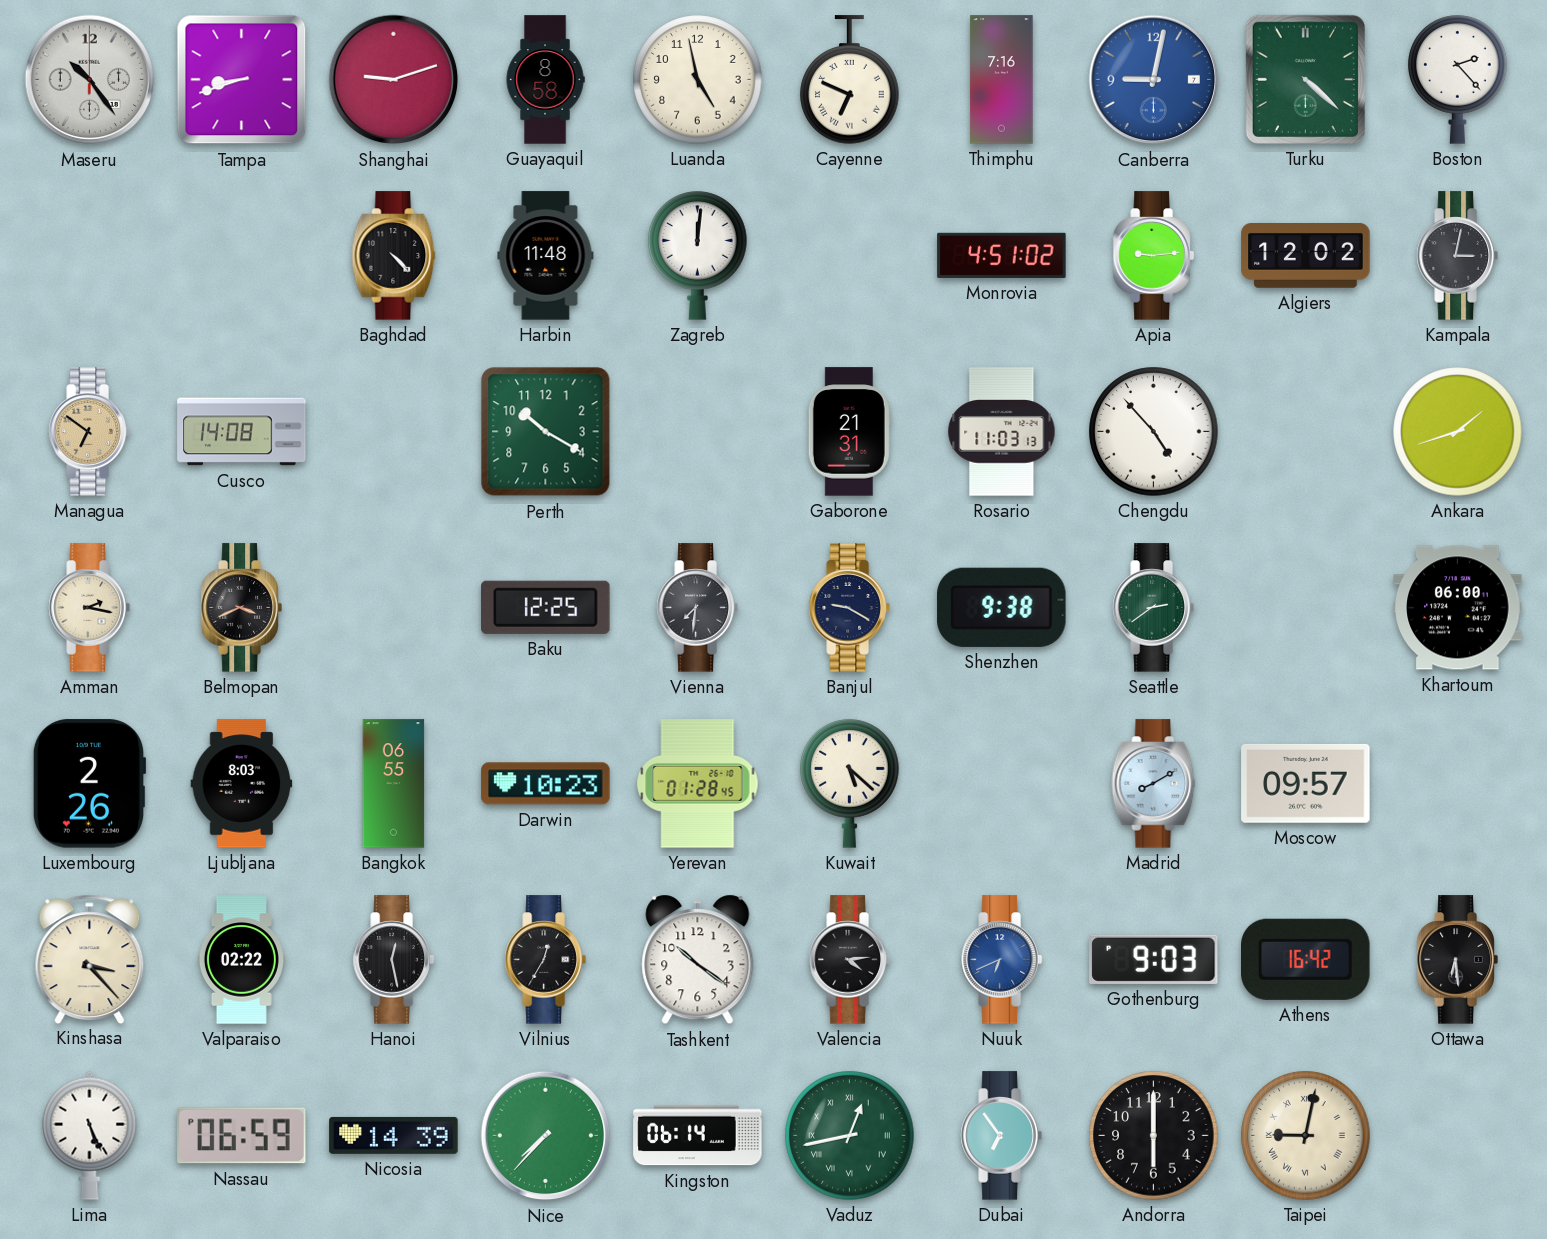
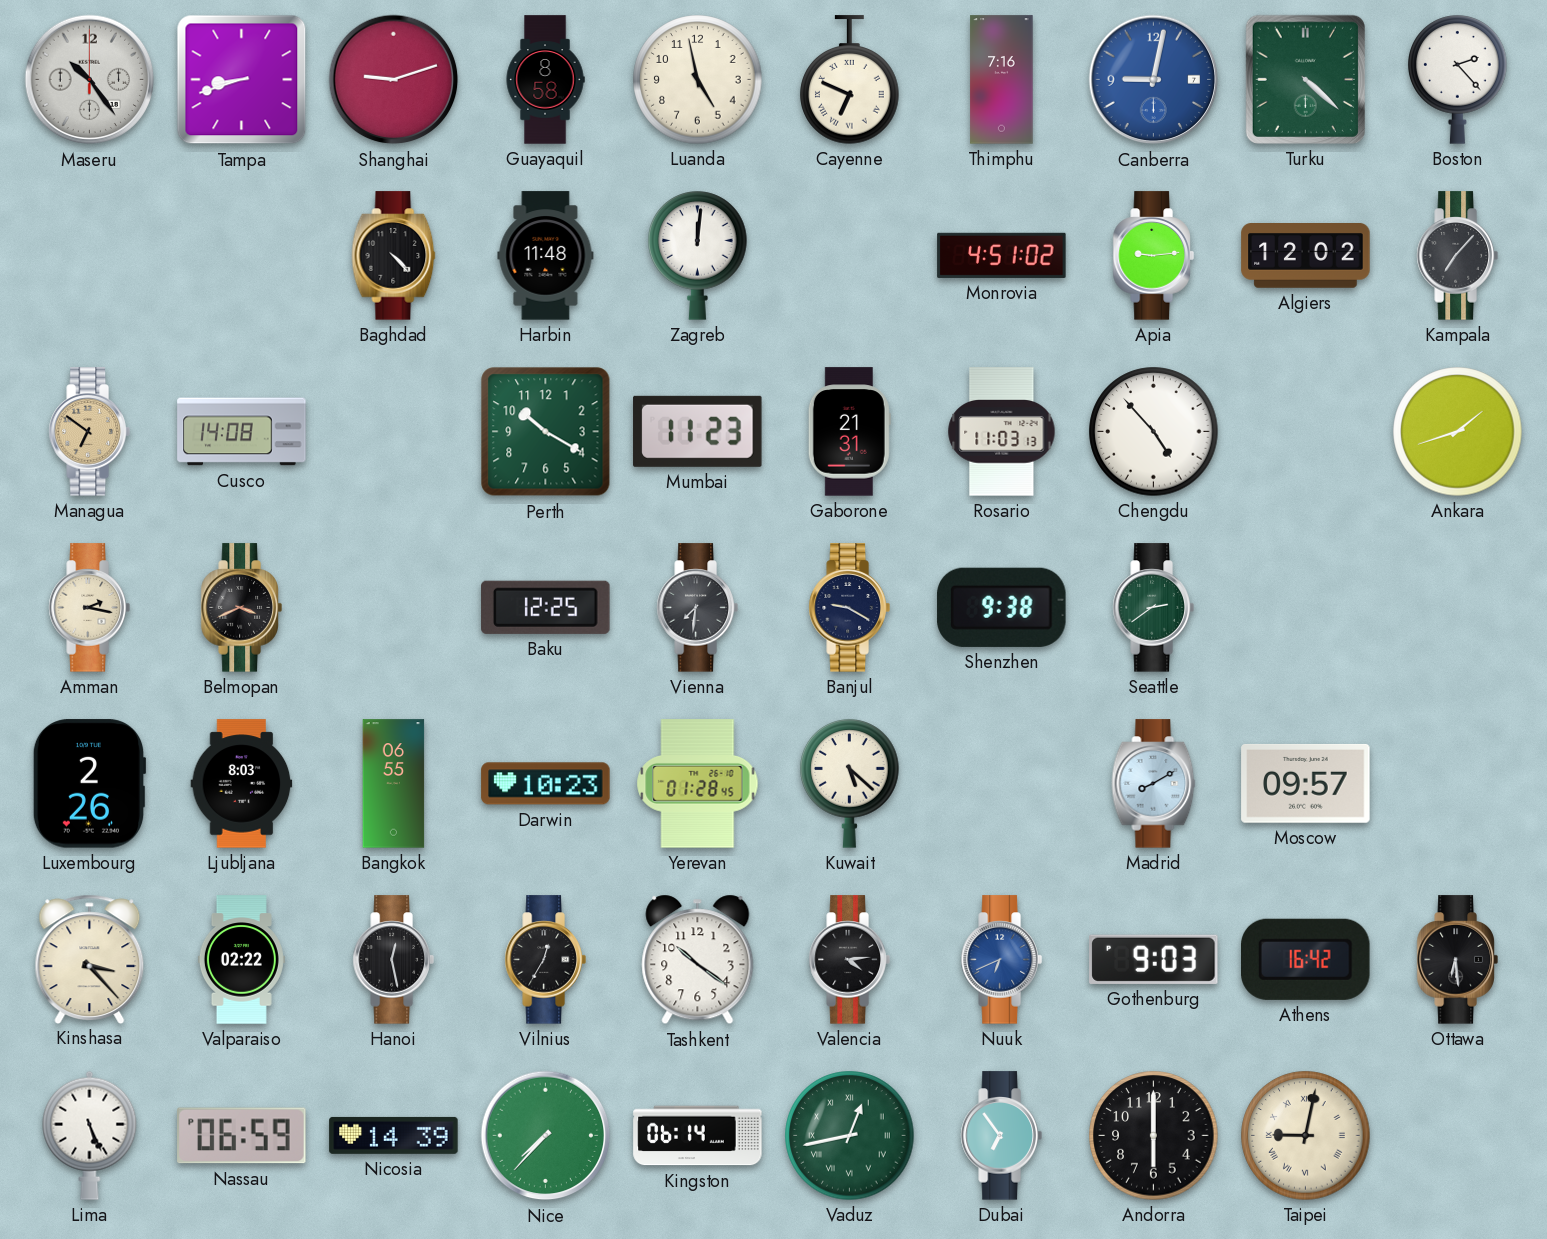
Kampala: 3:02 -> 7:07
Mumbai: none -> 11:23
Khartoum: 06:00 -> none
